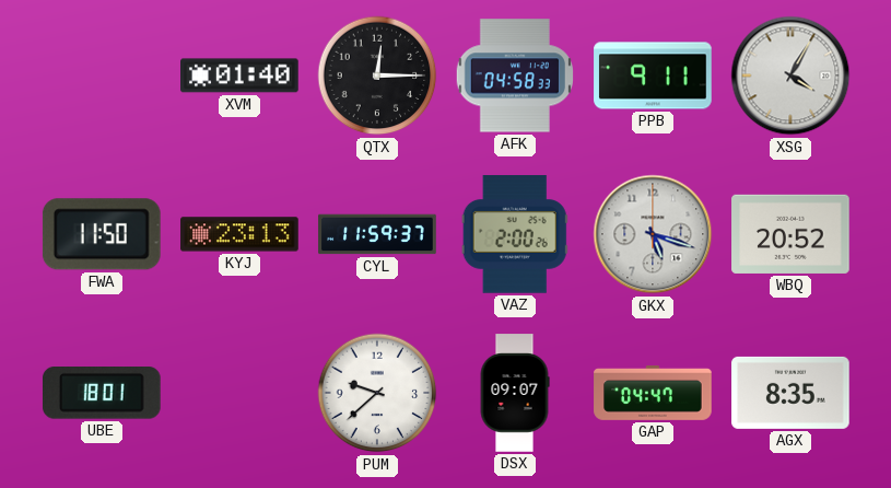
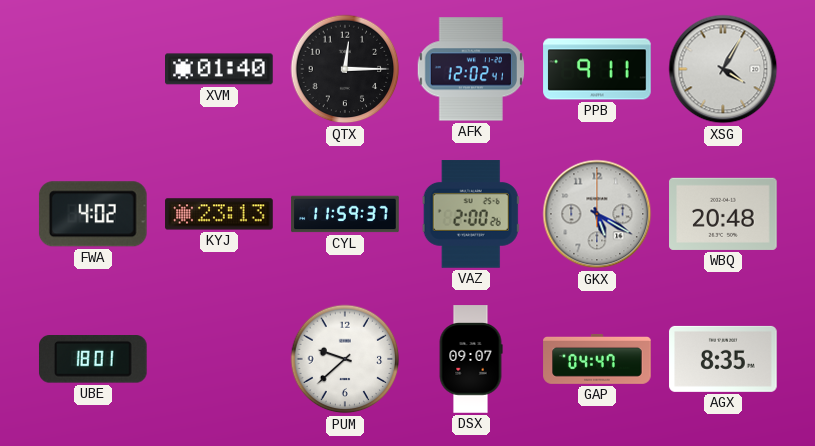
AFK: 04:58 -> 12:02
FWA: 11:50 -> 4:02
GKX: 5:18 -> 5:20
WBQ: 20:52 -> 20:48
